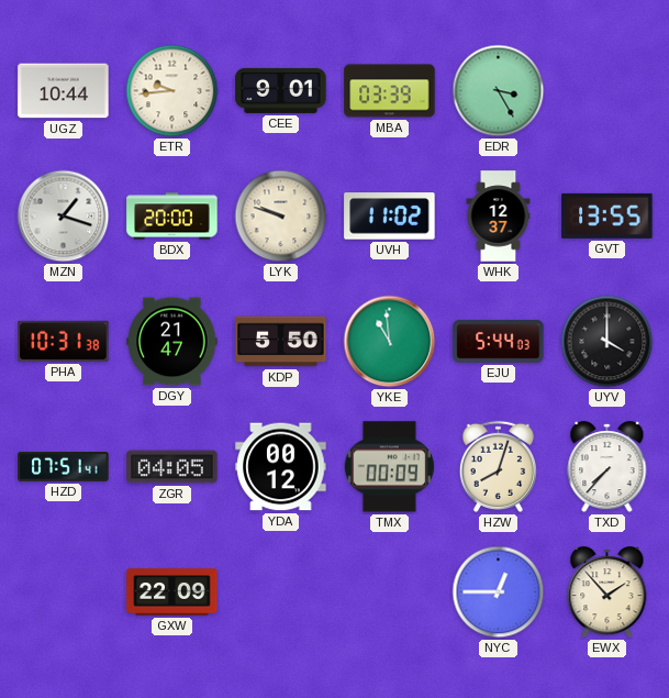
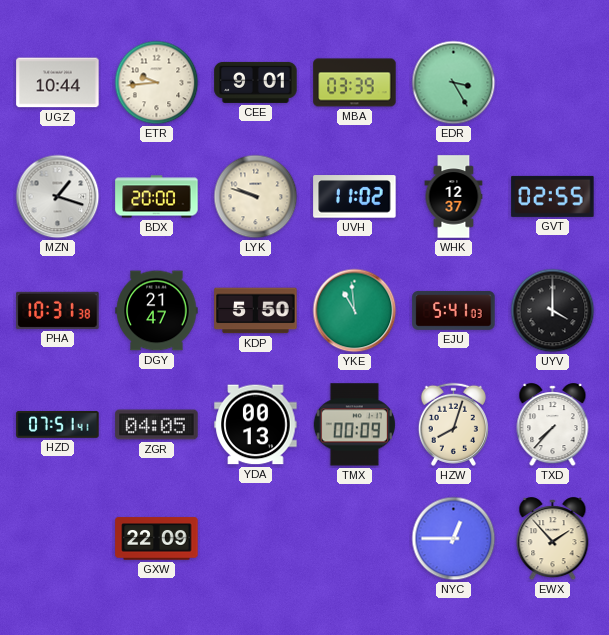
GVT: 13:55 -> 02:55
EJU: 5:44 -> 5:41
YDA: 00:12 -> 00:13
